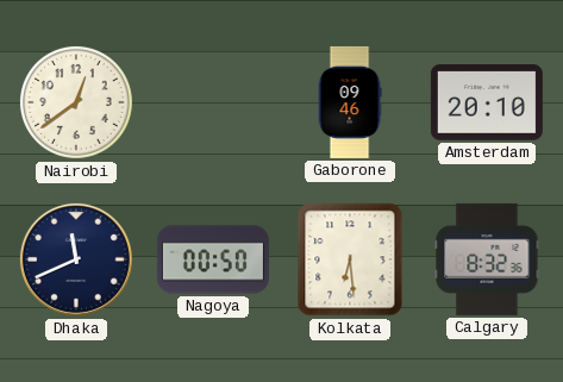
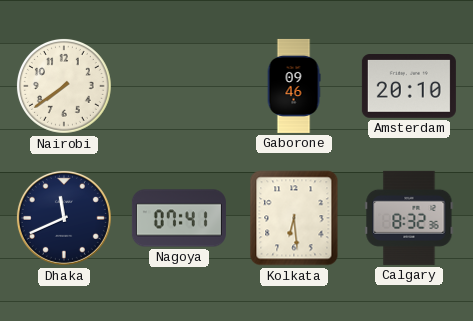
Nairobi: 12:39 -> 7:39
Nagoya: 00:50 -> 07:41
